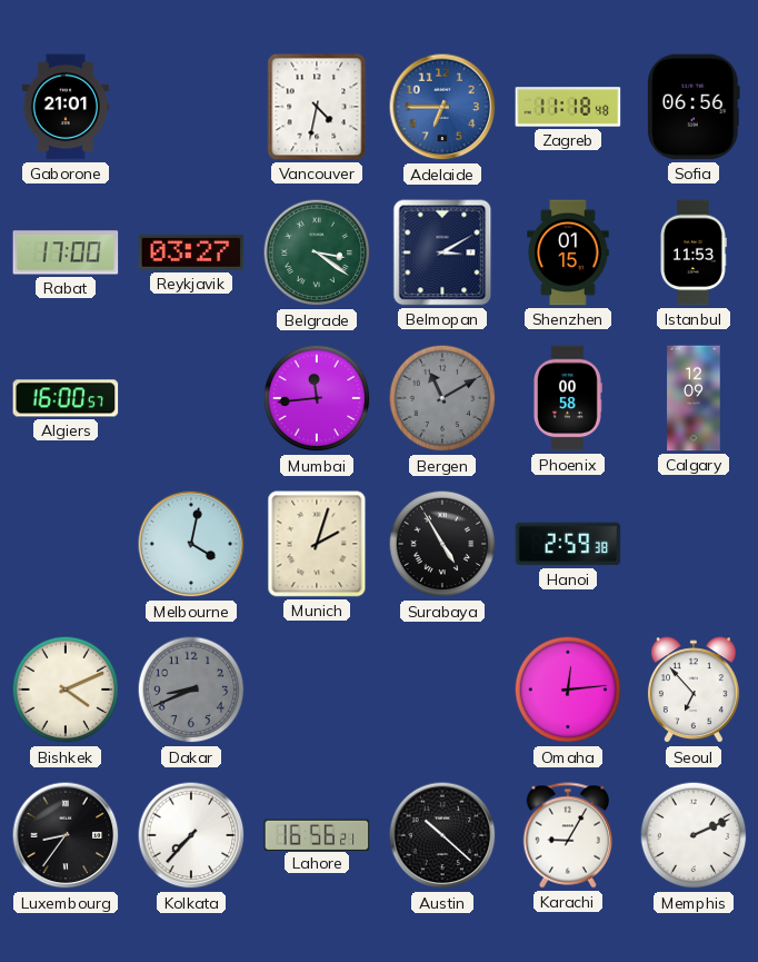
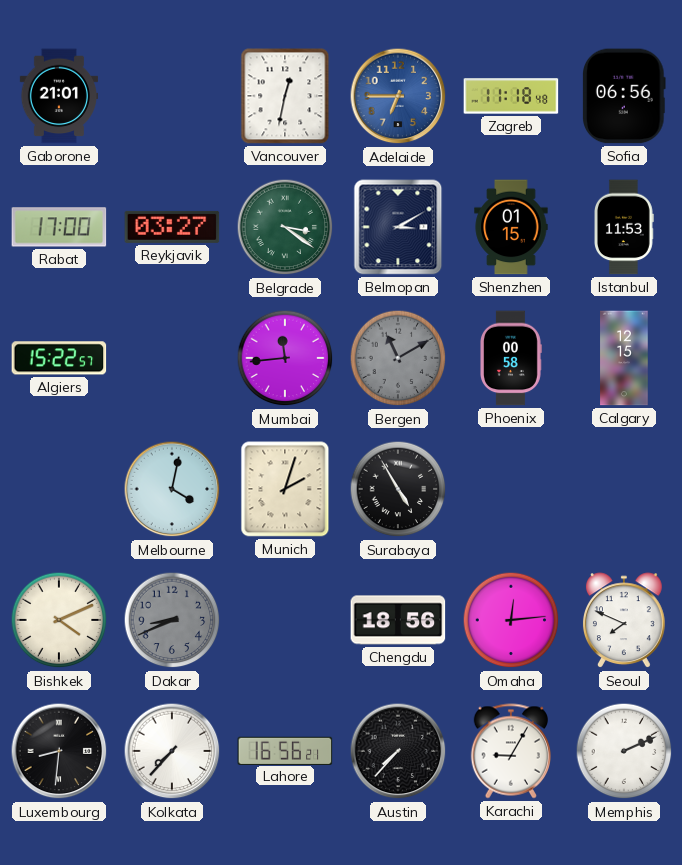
Vancouver: 4:32 -> 12:32
Algiers: 16:00 -> 15:22
Calgary: 12:09 -> 12:15
Hanoi: 2:59 -> none
Chengdu: none -> 18:56
Seoul: 6:53 -> 7:49
Luxembourg: 8:36 -> 8:31
Austin: 10:22 -> 7:37
